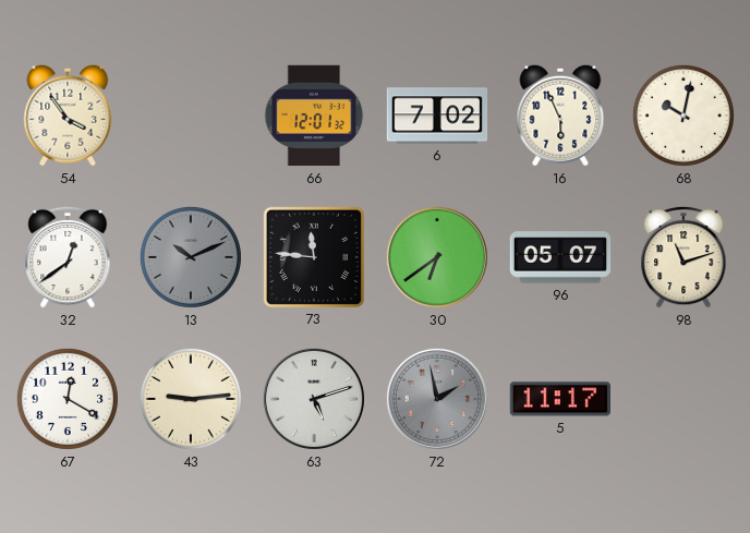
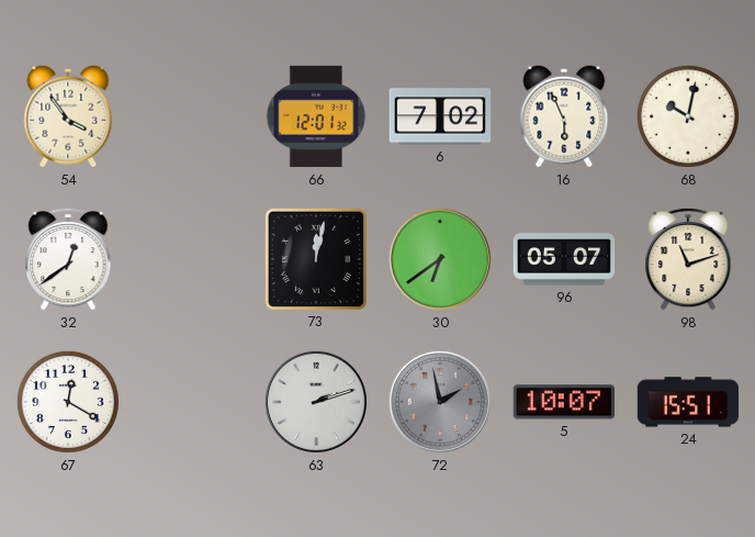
13: 10:11 -> none
73: 11:46 -> 12:02
43: 9:14 -> none
63: 5:12 -> 2:12
5: 11:17 -> 10:07
24: none -> 15:51
